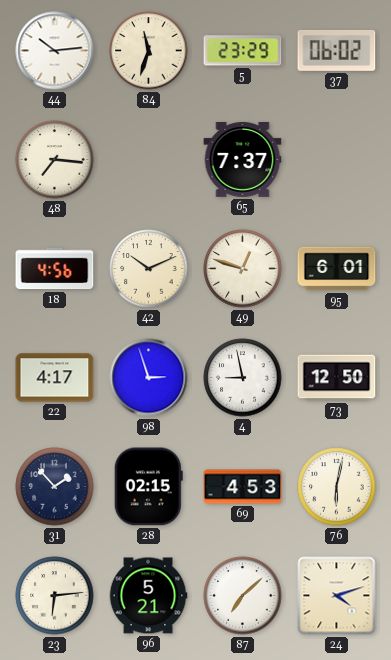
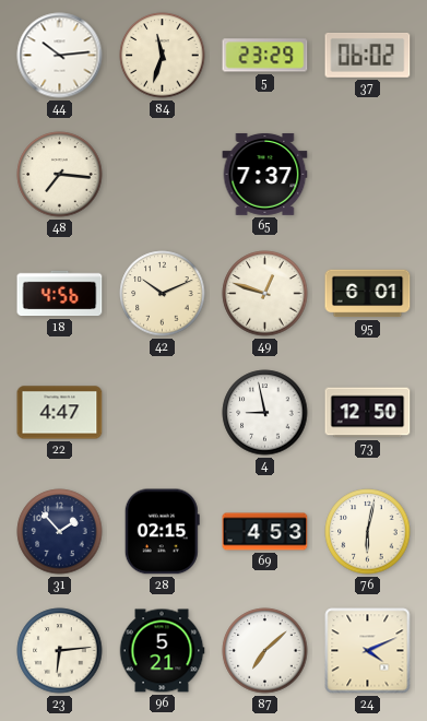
22: 4:17 -> 4:47
98: 2:57 -> none
24: 4:12 -> 4:11
